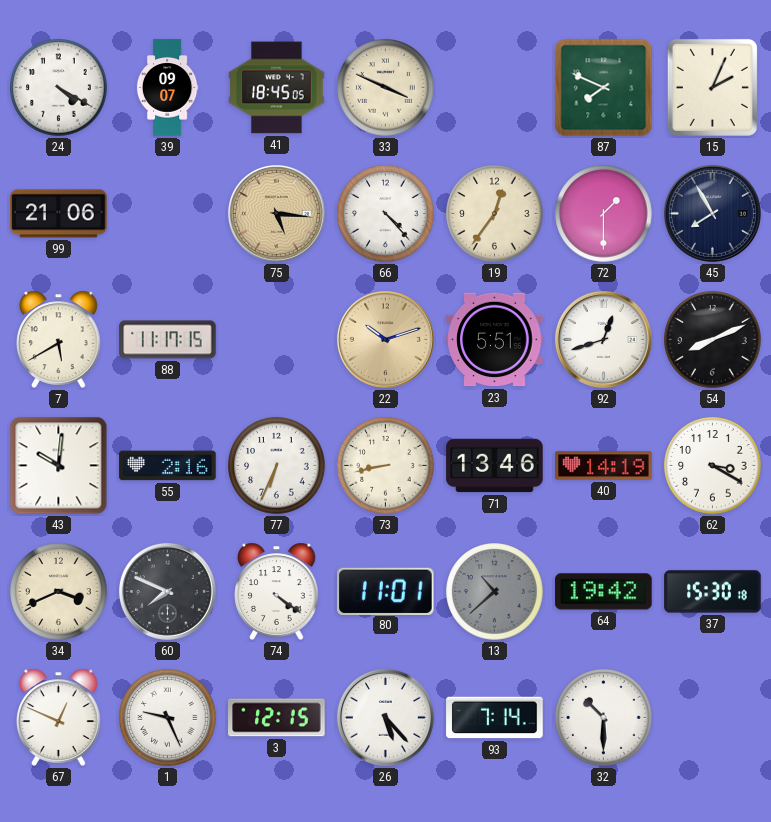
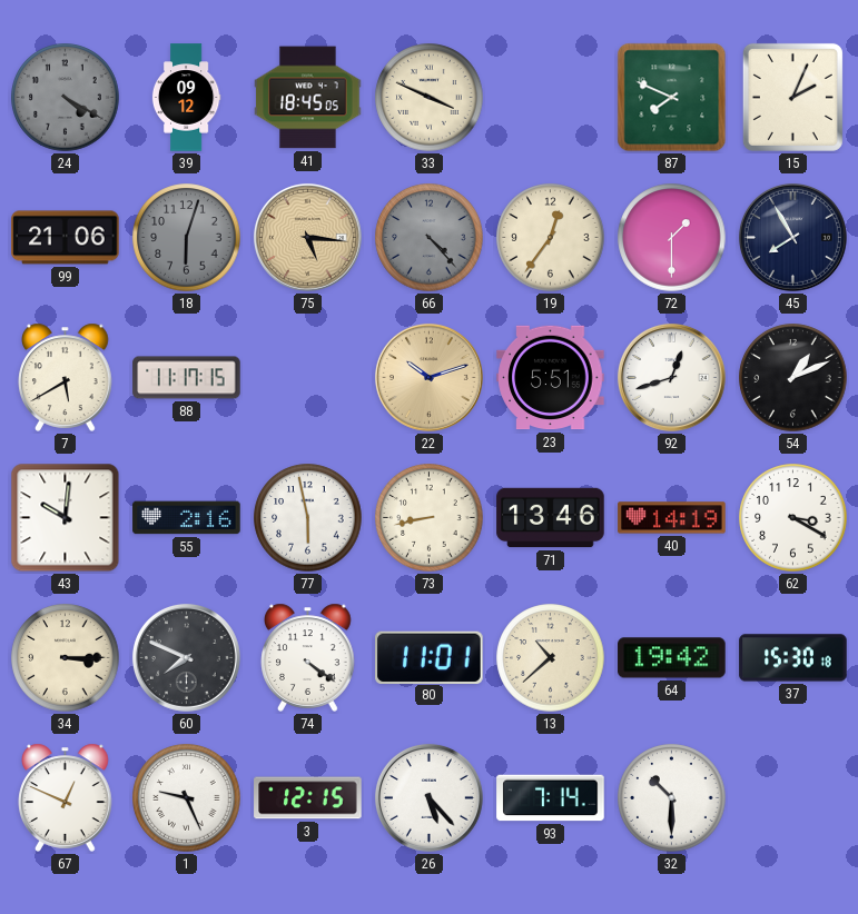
24 dial: white -> grey
39: 09:07 -> 09:12
18: none -> 6:03
66 dial: white -> grey
54: 8:11 -> 1:11
77: 6:34 -> 5:58
34: 3:41 -> 3:15
13 dial: grey -> cream
